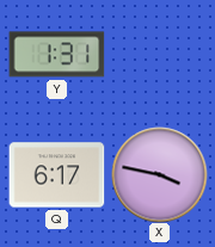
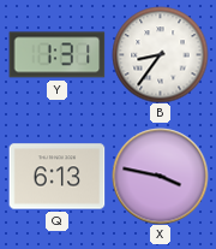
B: none -> 8:36
Q: 6:17 -> 6:13
